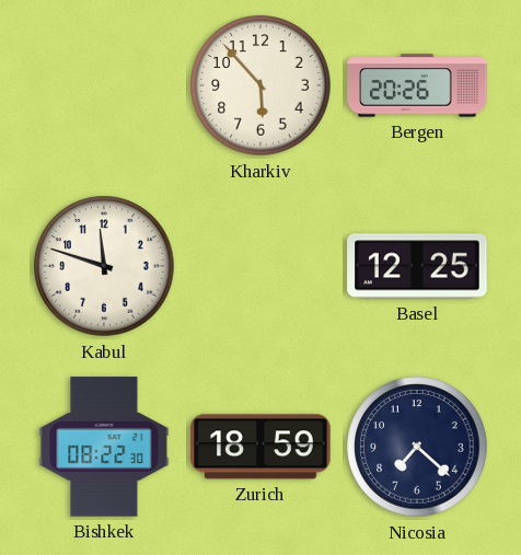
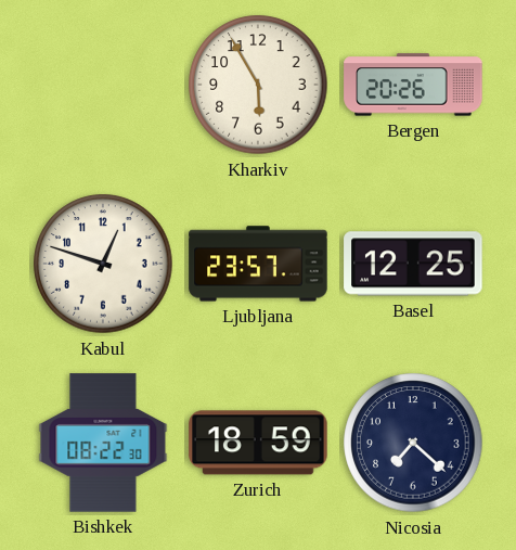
Kharkiv: 5:53 -> 5:55
Kabul: 11:48 -> 12:48
Ljubljana: none -> 23:57
